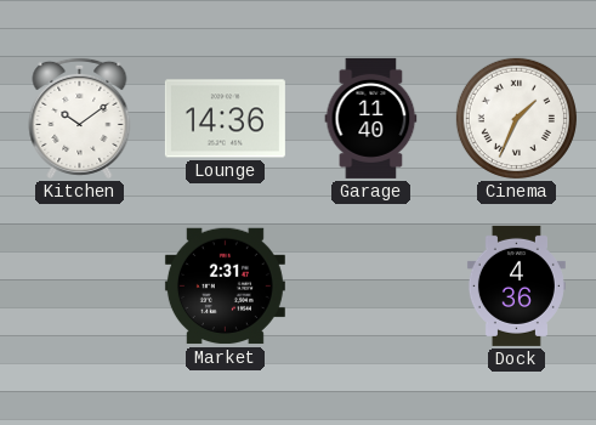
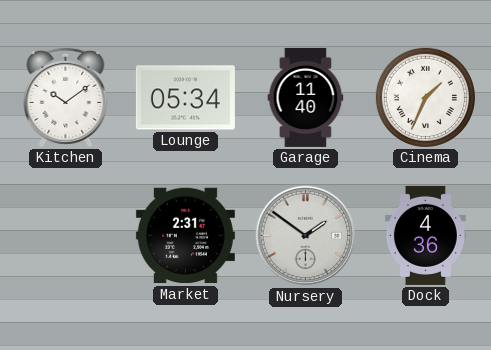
Lounge: 14:36 -> 05:34
Nursery: none -> 1:51
